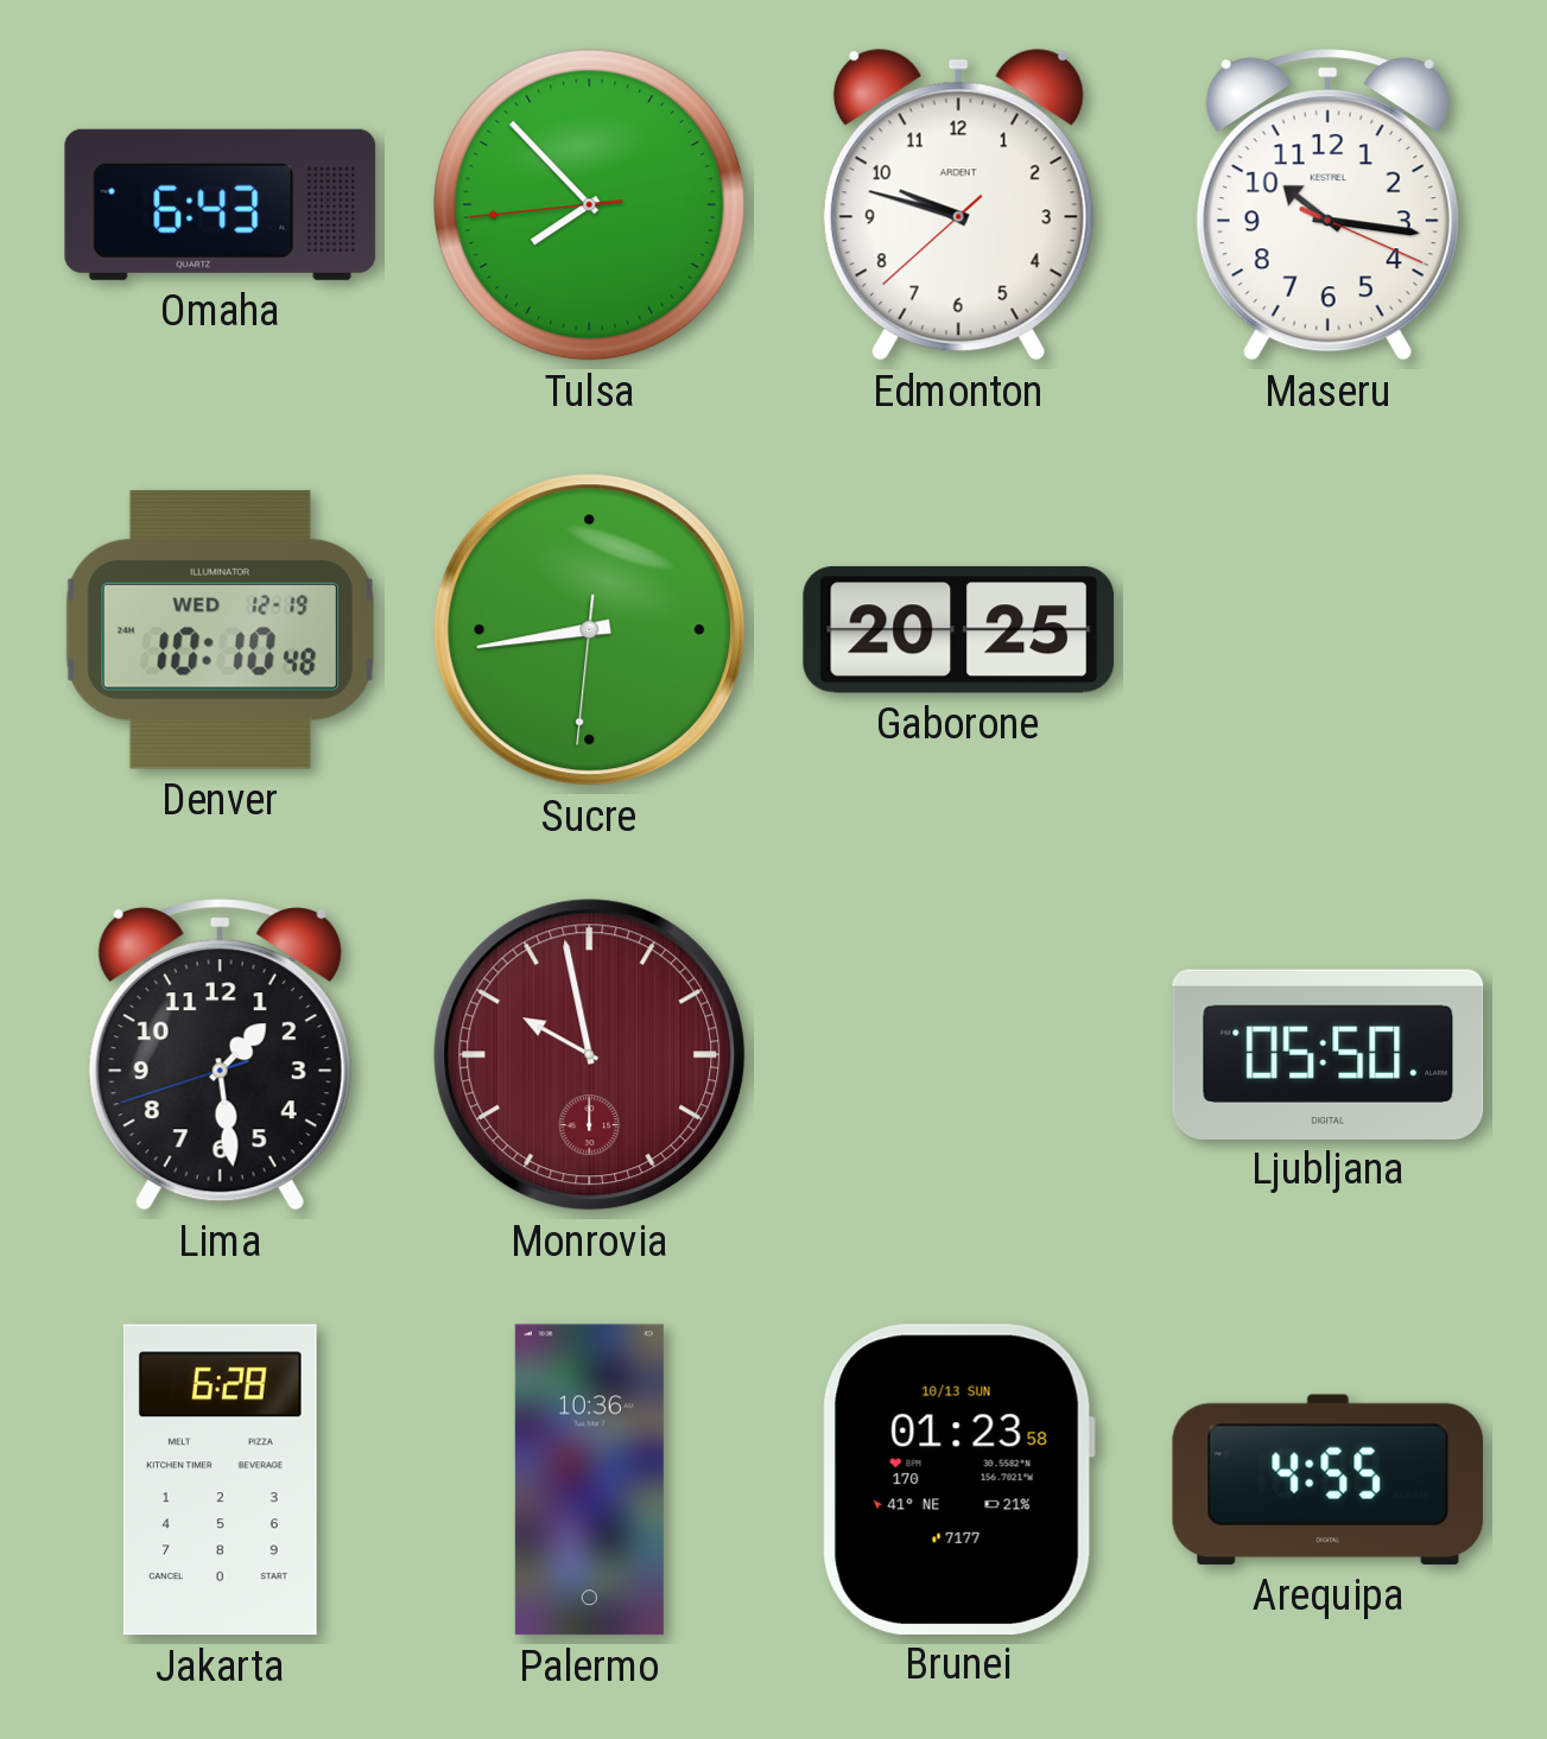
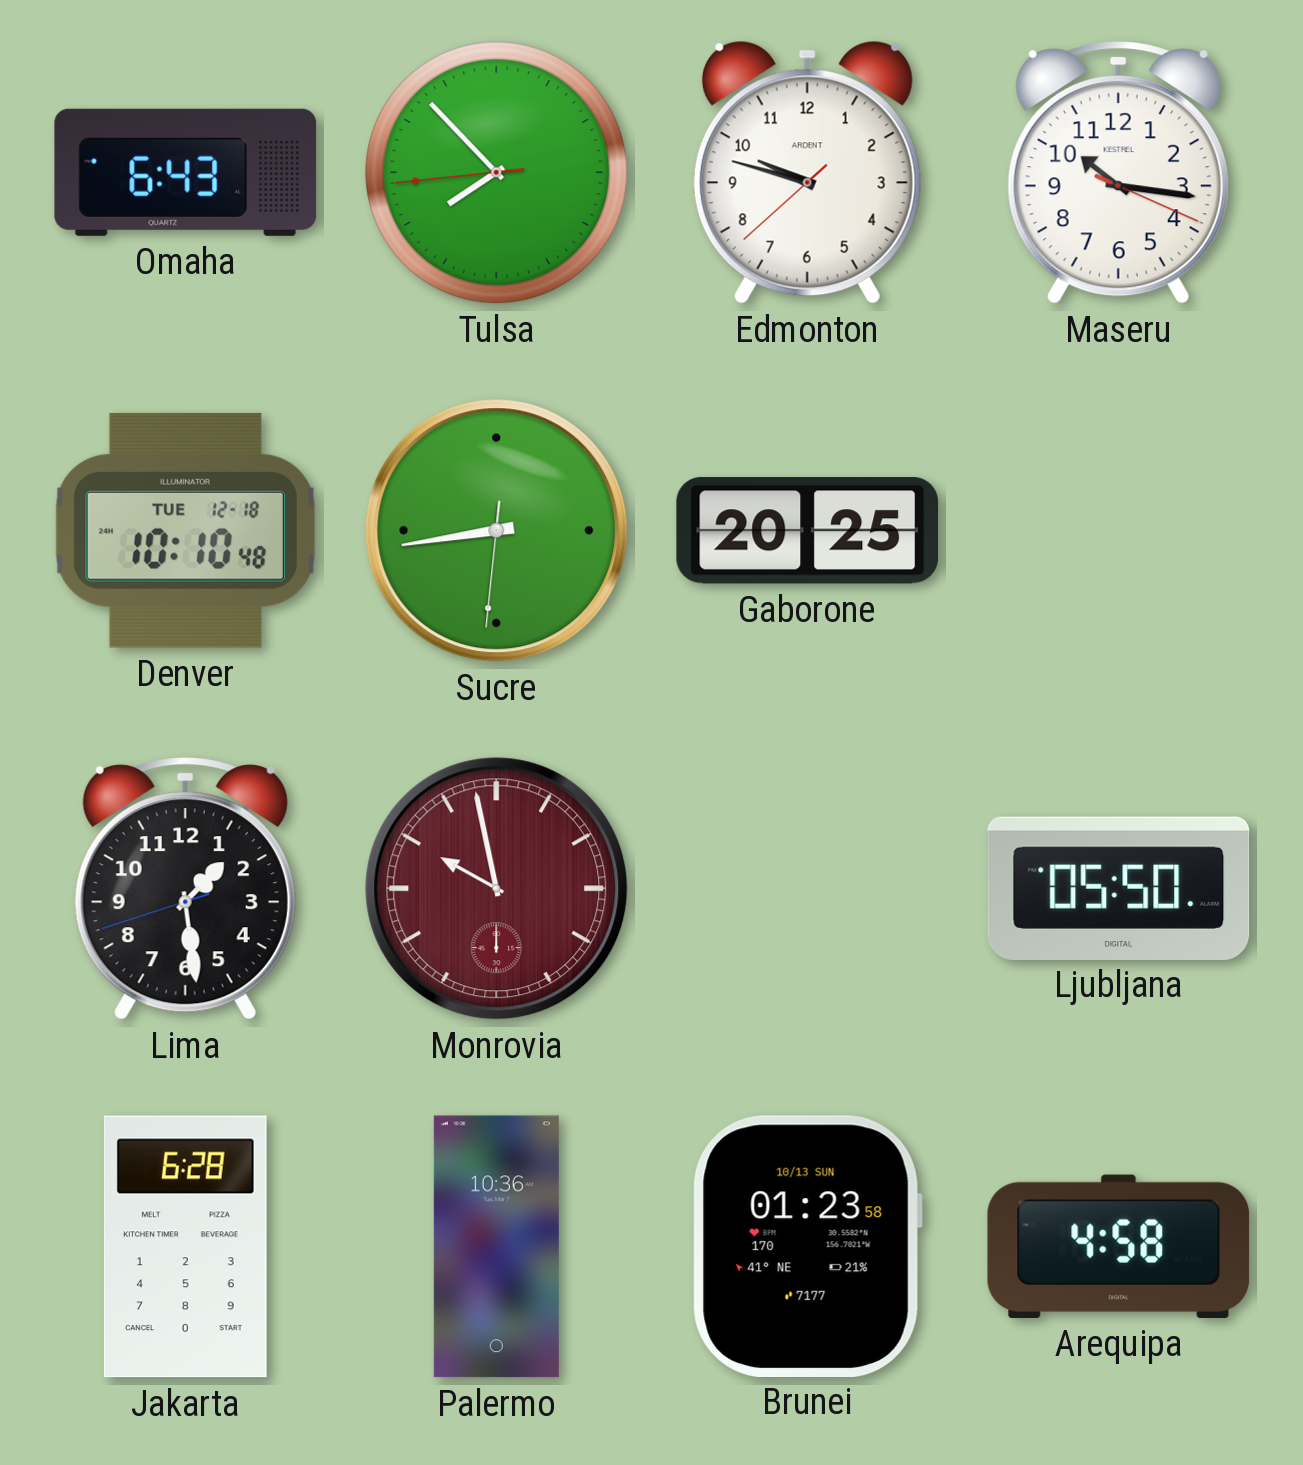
Denver date: WED 12-19 -> TUE 12-18
Arequipa: 4:55 -> 4:58
